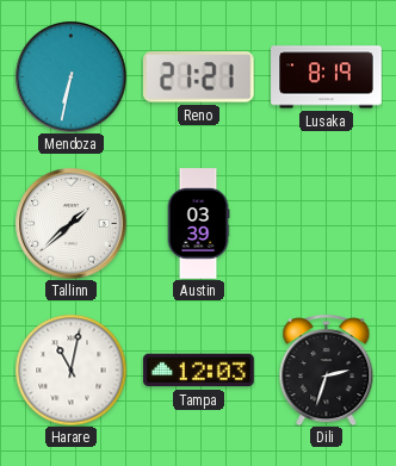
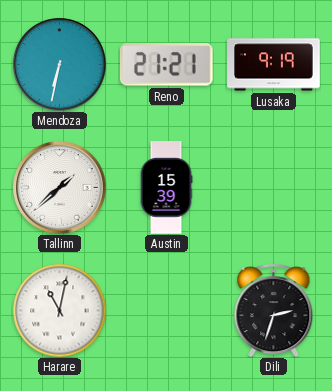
Lusaka: 8:19 -> 9:19
Austin: 03:39 -> 15:39
Tampa: 12:03 -> none
